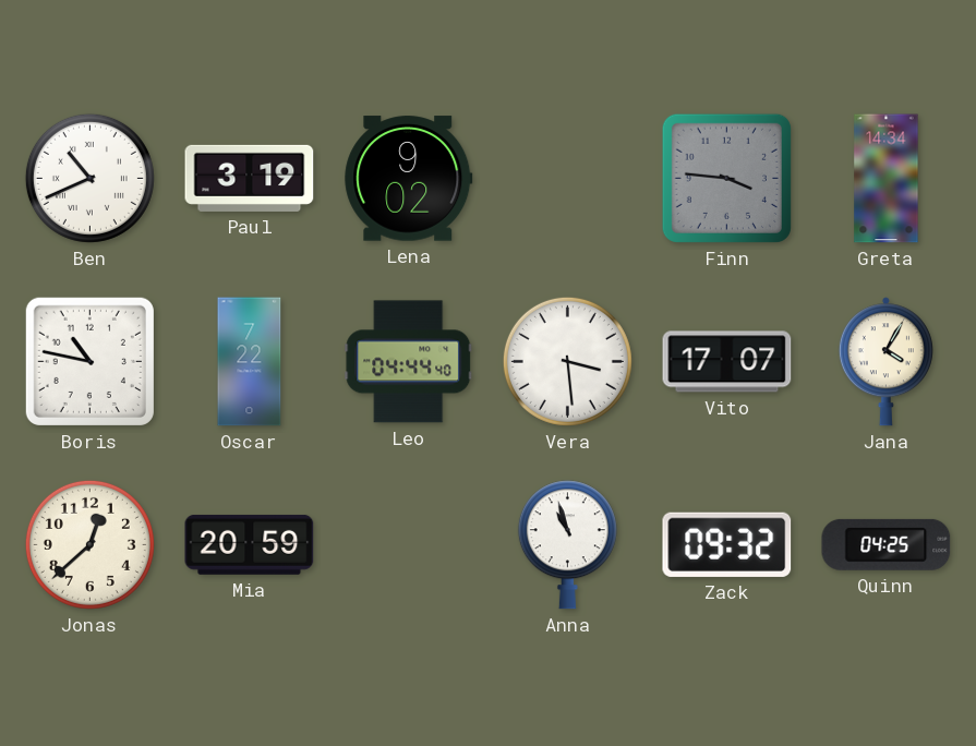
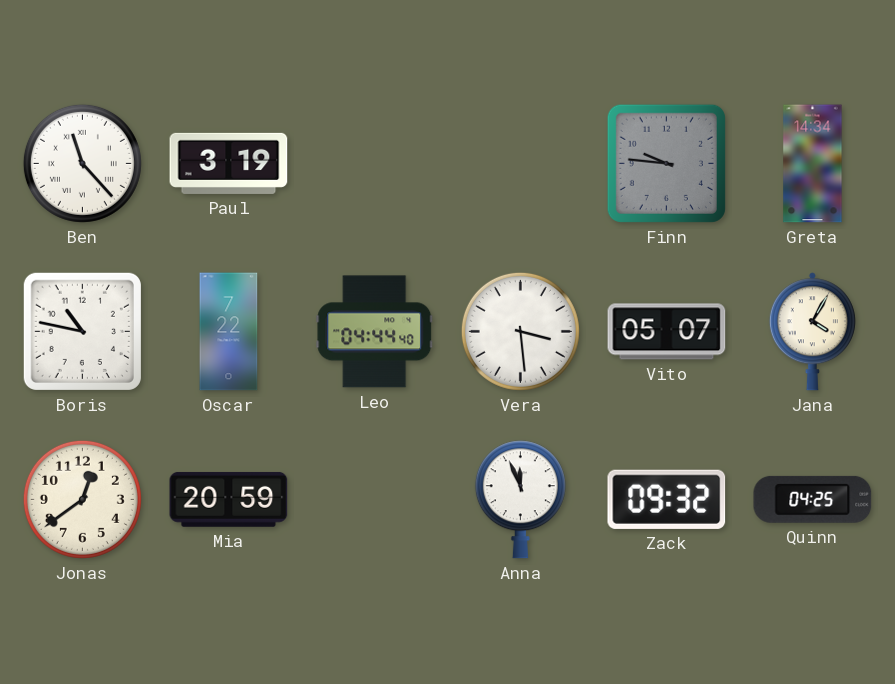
Ben: 10:41 -> 11:23
Lena: 9:02 -> none
Finn: 3:46 -> 9:46
Vito: 17:07 -> 05:07
Jonas: 12:38 -> 12:39
Anna: 10:57 -> 11:56
